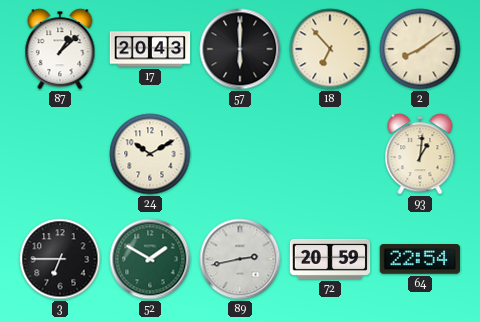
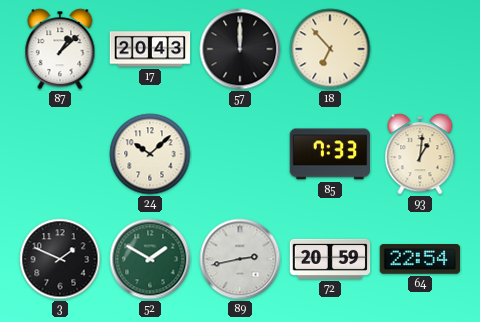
57: 6:00 -> 12:00
2: 8:09 -> none
24: 10:10 -> 10:08
85: none -> 7:33
3: 6:45 -> 1:49
